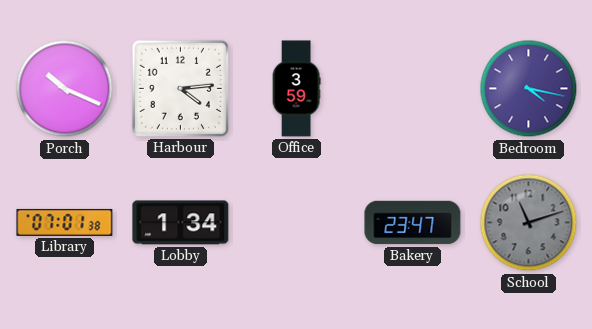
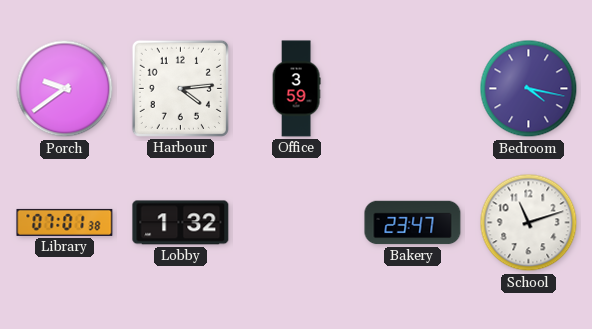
Porch: 10:19 -> 9:39
Lobby: 1:34 -> 1:32
School dial: grey -> white
